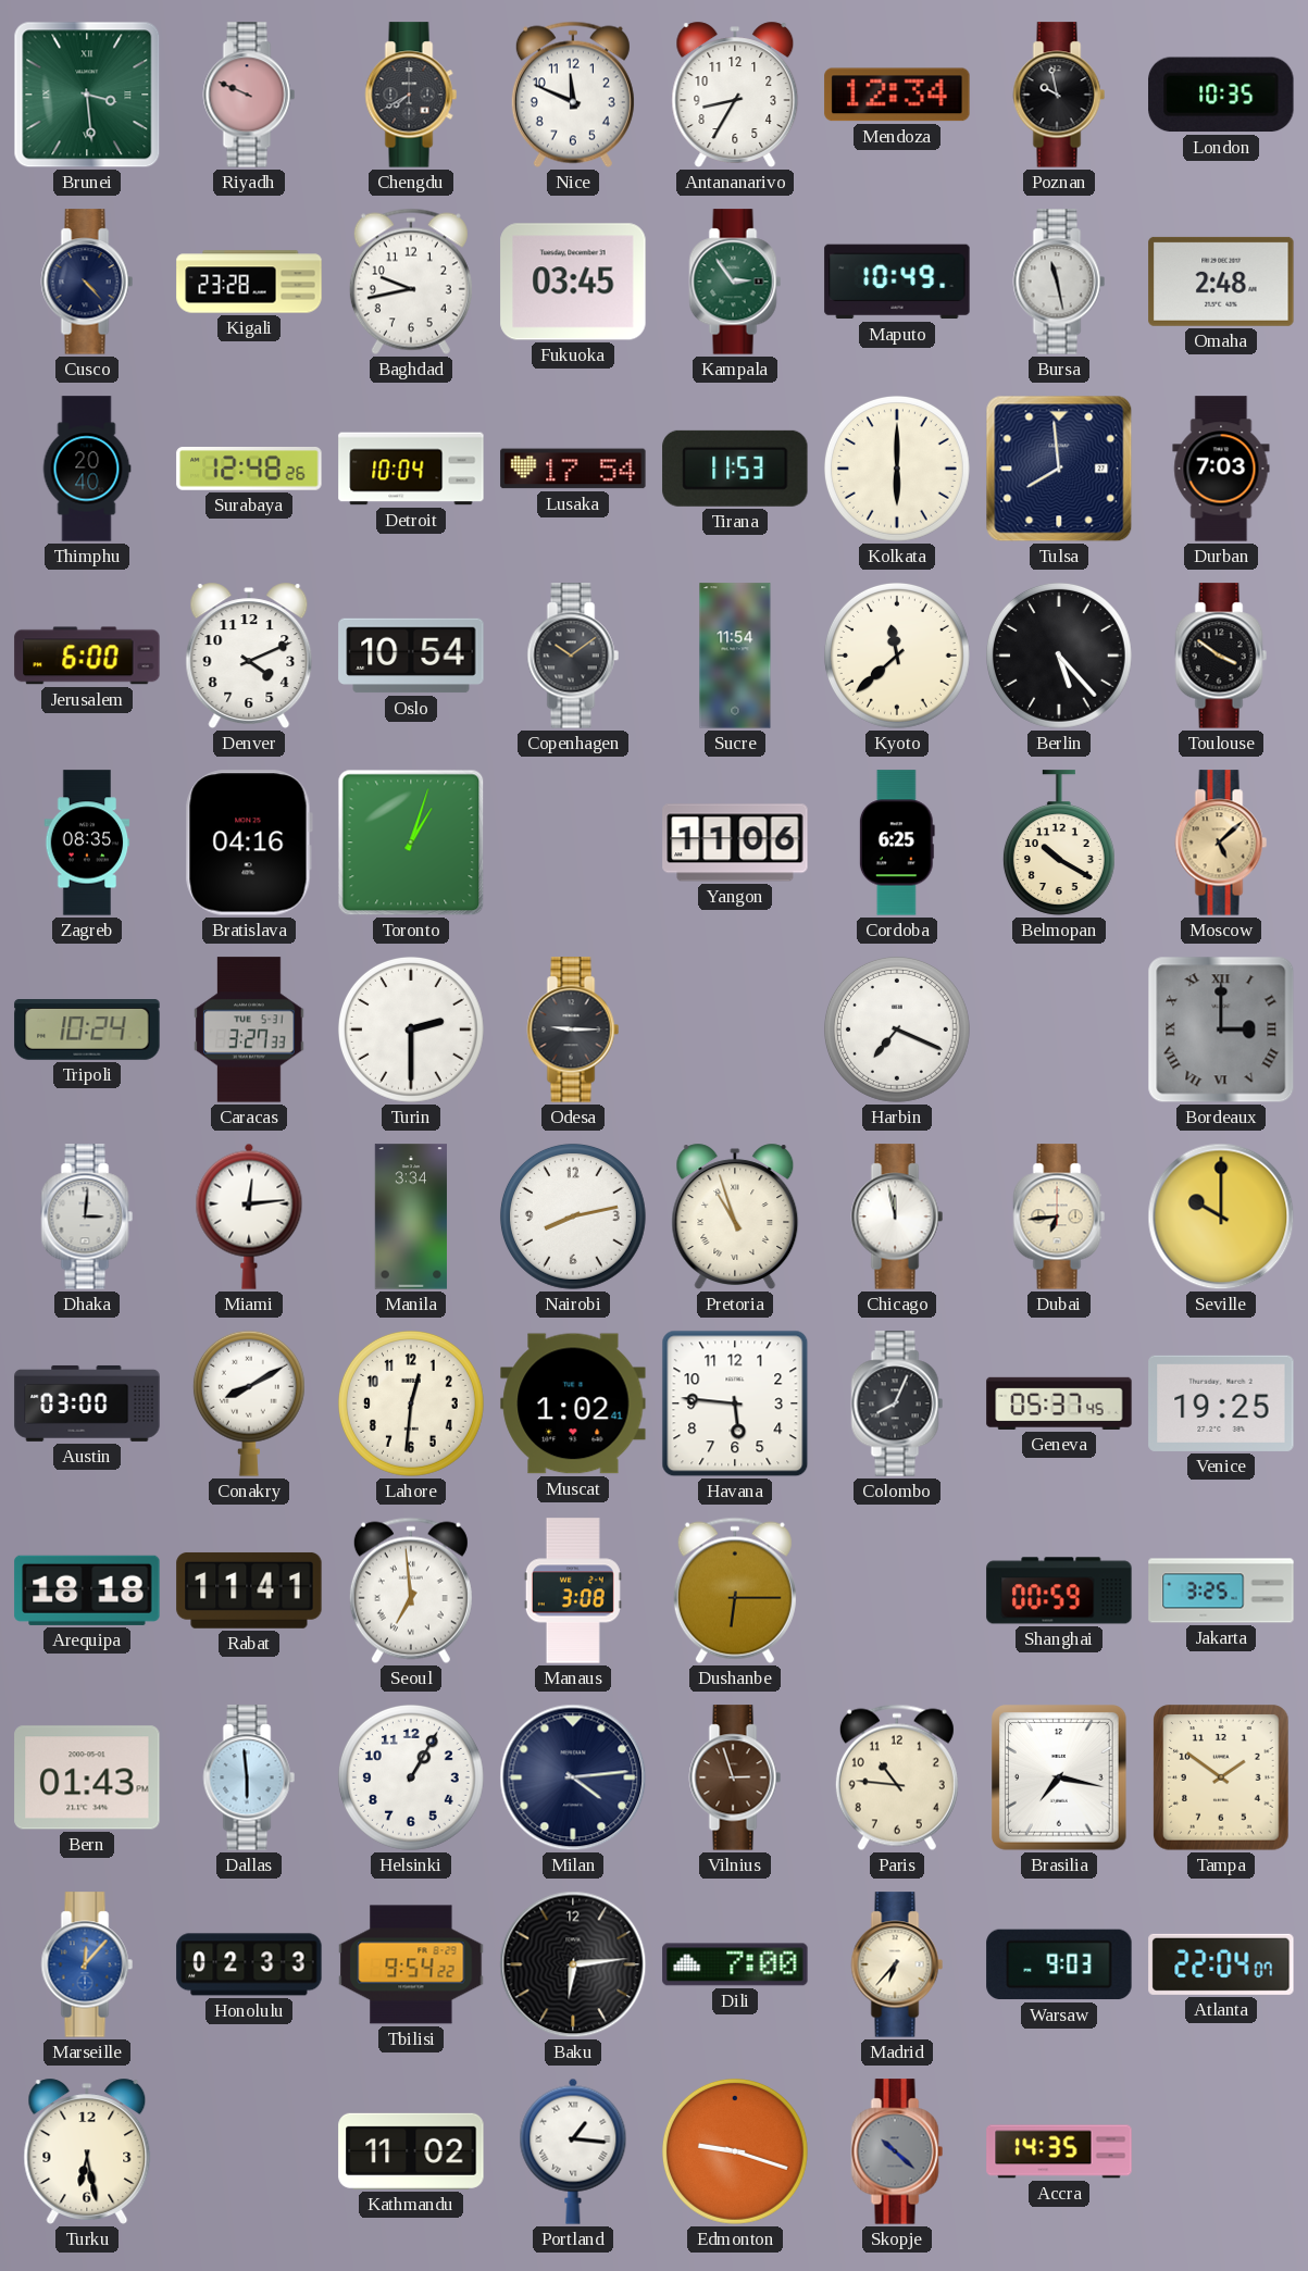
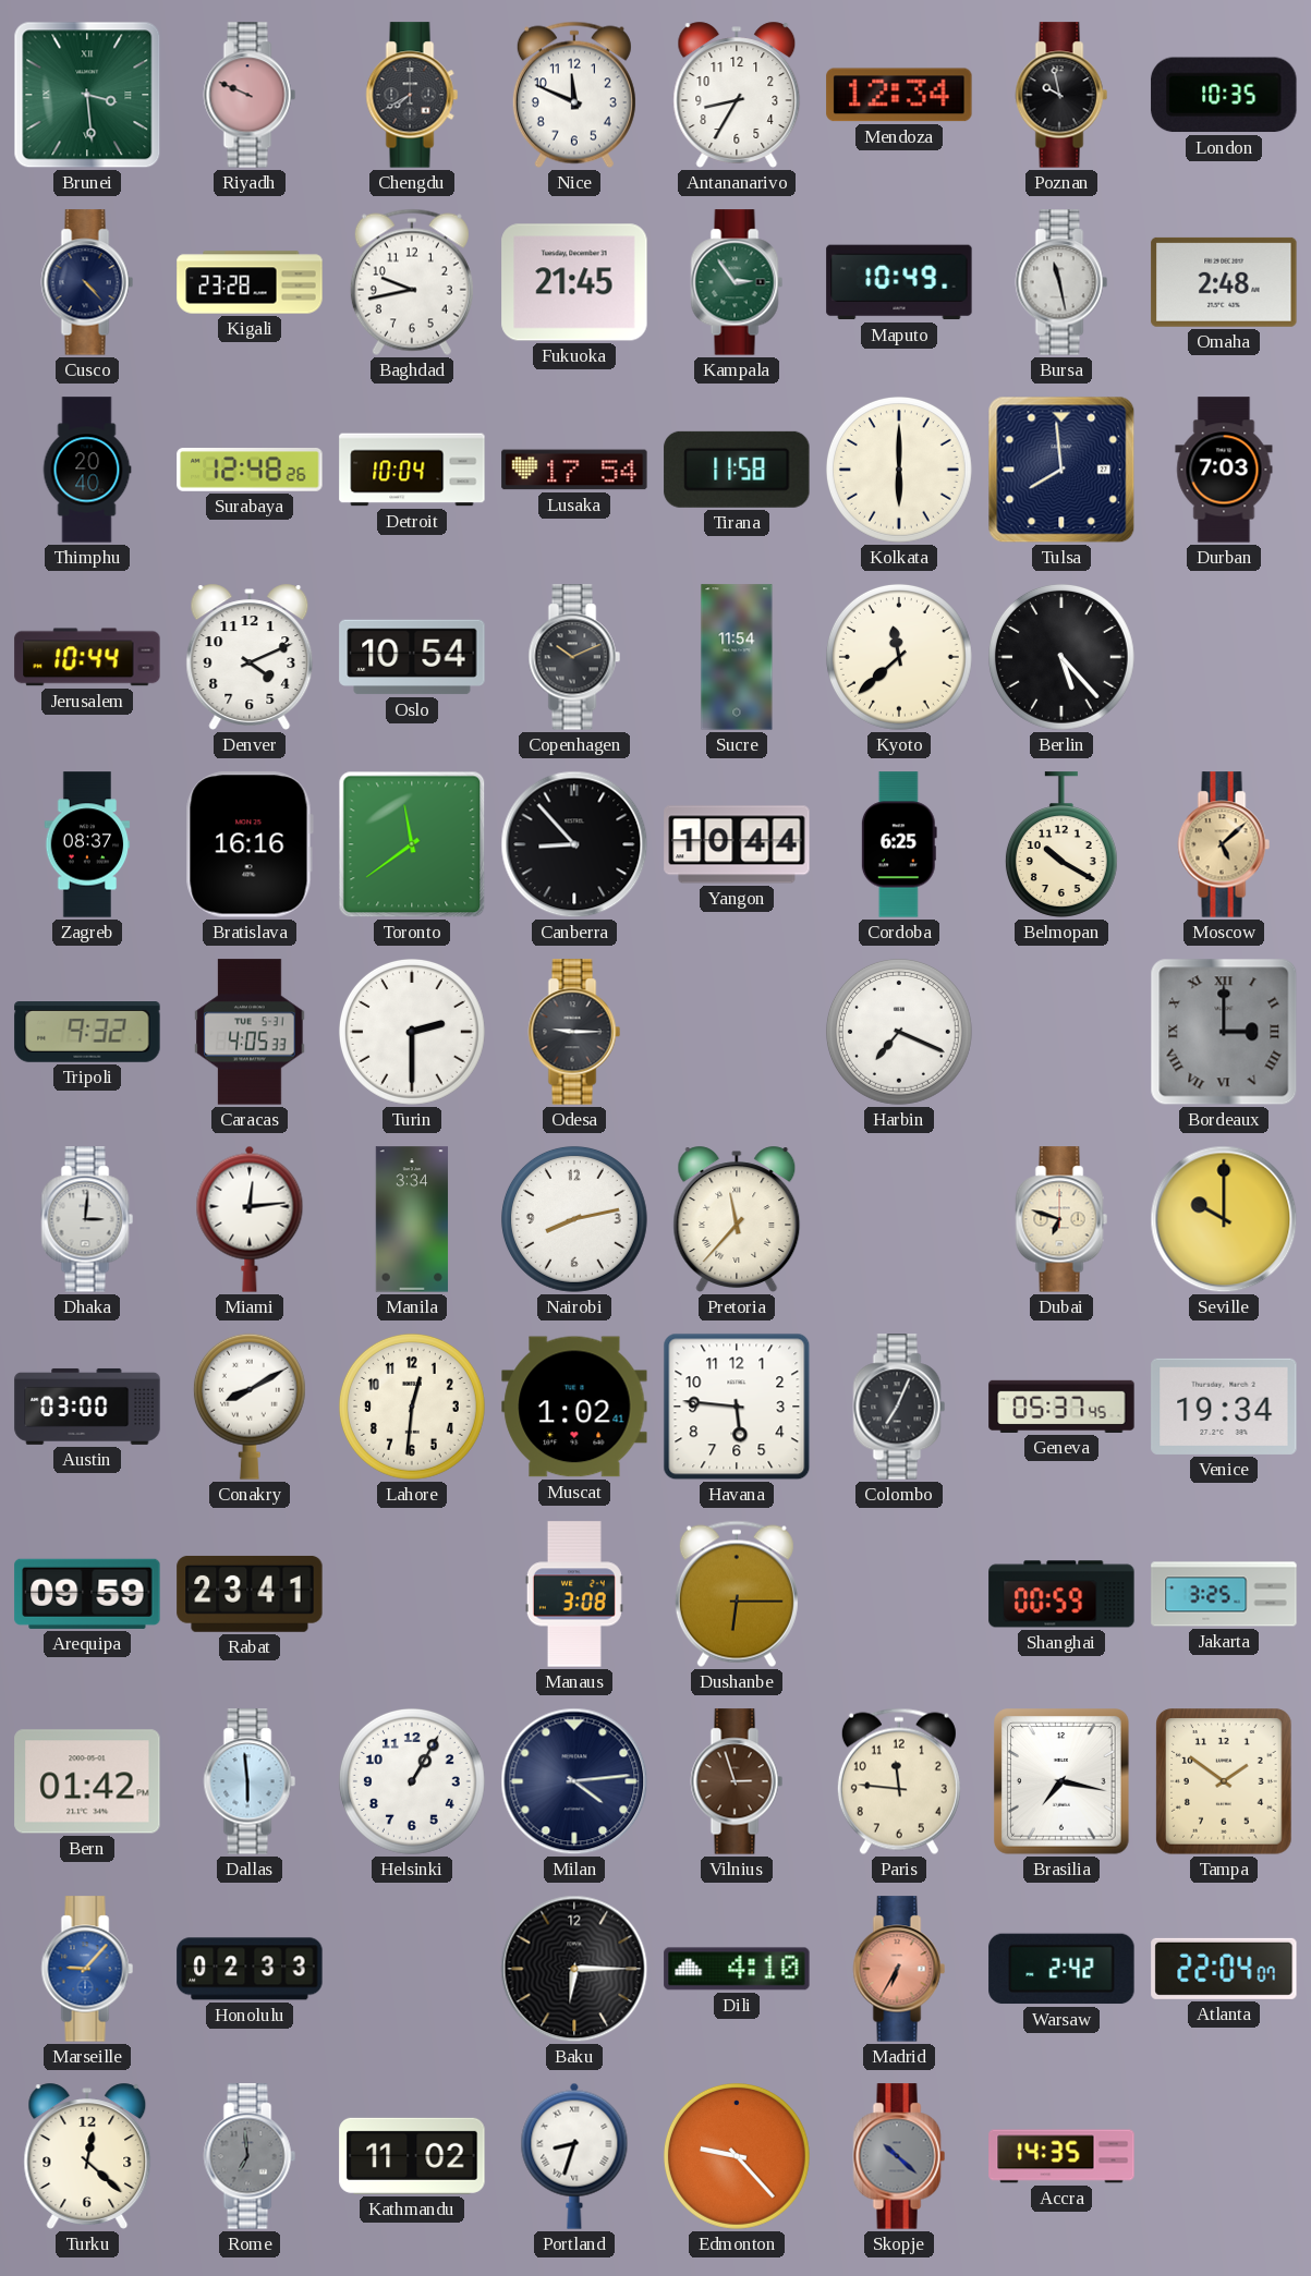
Fukuoka: 03:45 -> 21:45
Tirana: 11:53 -> 11:58
Jerusalem: 6:00 -> 10:44
Copenhagen: 10:09 -> 10:11
Toulouse: 3:51 -> none
Zagreb: 08:35 -> 08:37
Bratislava: 04:16 -> 16:16
Toronto: 1:03 -> 11:39
Canberra: none -> 8:53
Yangon: 11:06 -> 10:44
Tripoli: 10:24 -> 9:32
Caracas: 3:27 -> 4:05
Pretoria: 10:57 -> 11:37
Chicago: 11:58 -> none
Dubai: 6:44 -> 6:48
Colombo: 8:04 -> 7:04
Venice: 19:25 -> 19:34
Arequipa: 18:18 -> 09:59
Rabat: 11:41 -> 23:41
Seoul: 6:59 -> none
Bern: 01:43 -> 01:42
Paris: 10:46 -> 11:46
Marseille: 12:07 -> 9:07
Tbilisi: 9:54 -> none
Baku: 6:14 -> 6:15
Dili: 7:00 -> 4:10
Madrid: 6:37 -> 6:35
Madrid dial: cream -> salmon
Warsaw: 9:03 -> 2:42
Turku: 6:28 -> 12:22
Rome: none -> 6:59
Portland: 1:16 -> 8:33
Edmonton: 9:18 -> 9:23
